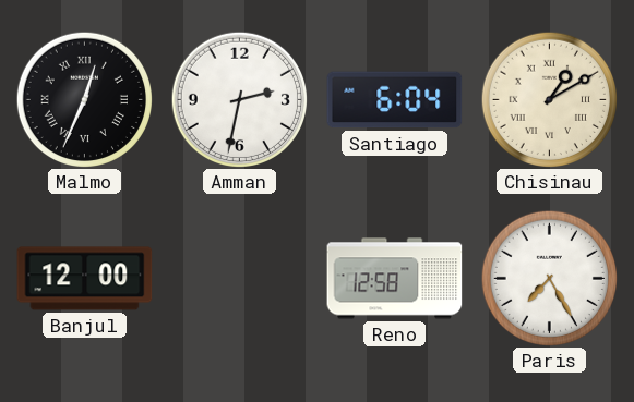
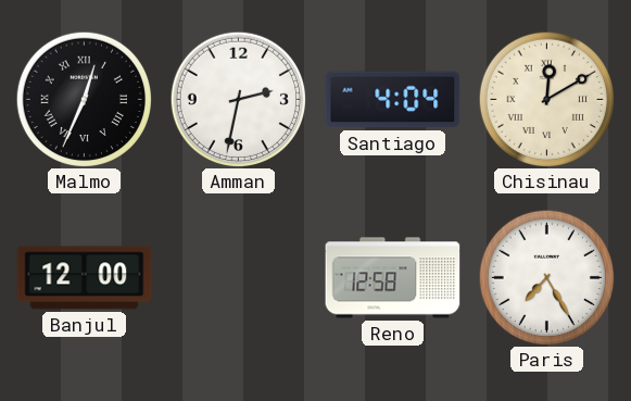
Santiago: 6:04 -> 4:04
Chisinau: 1:10 -> 12:10
